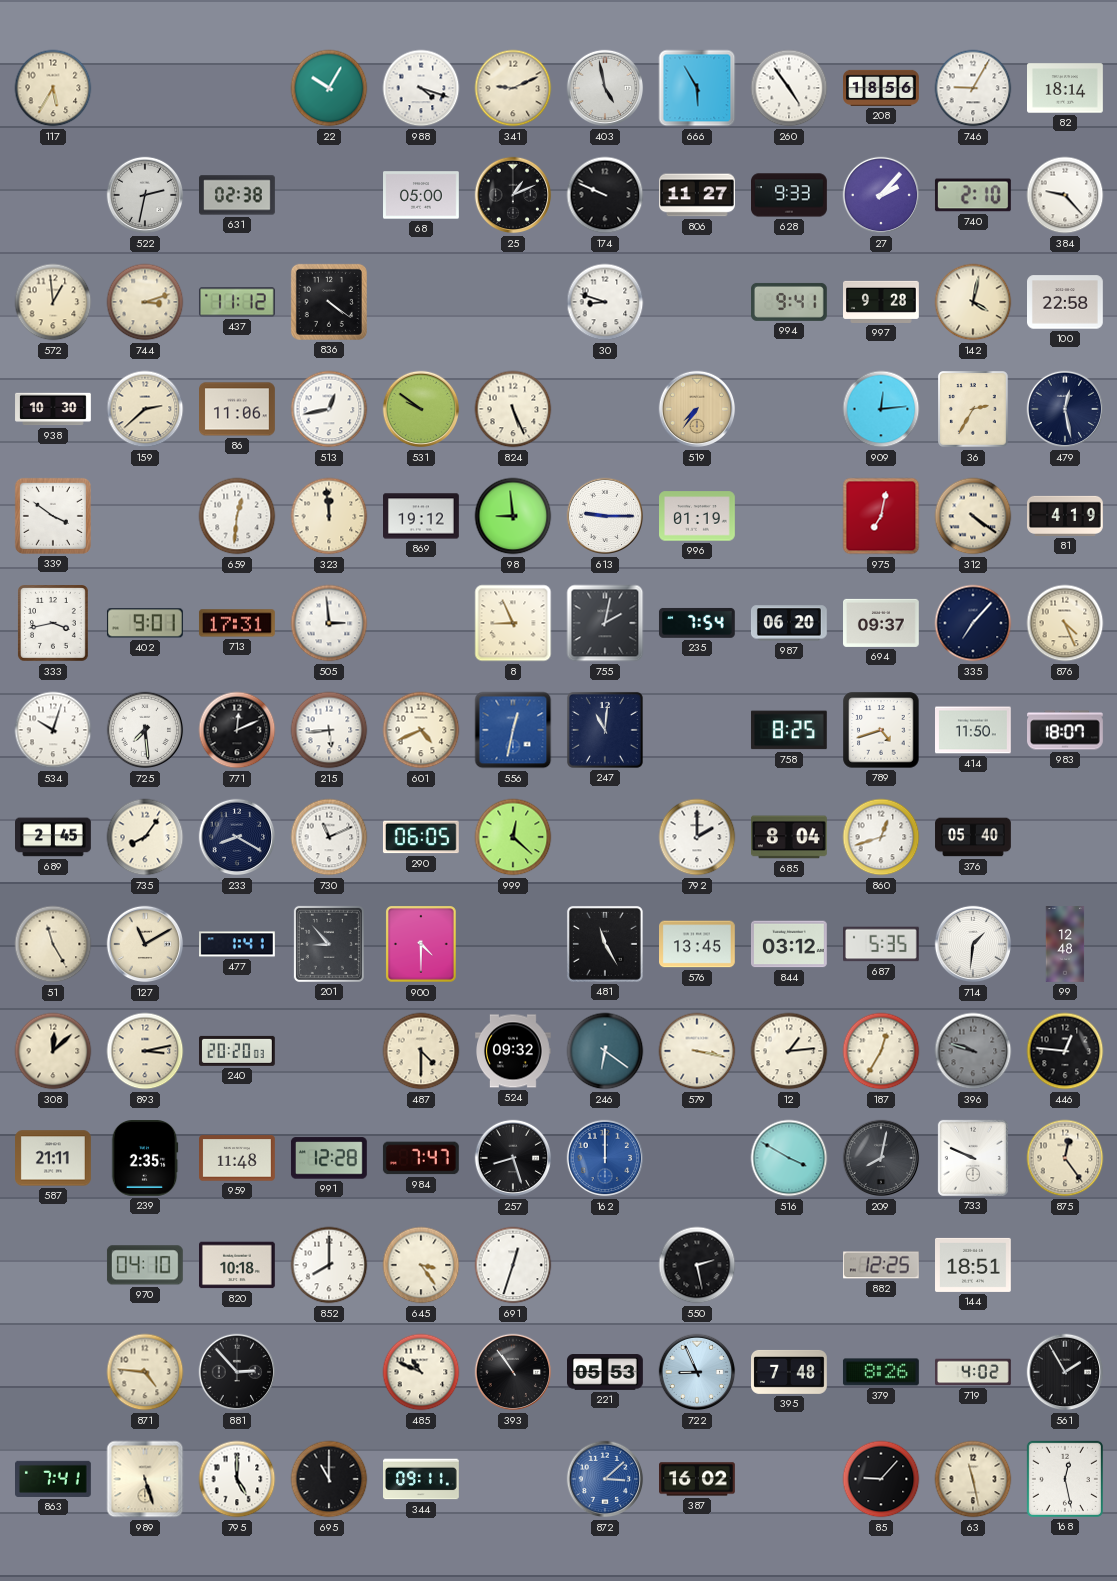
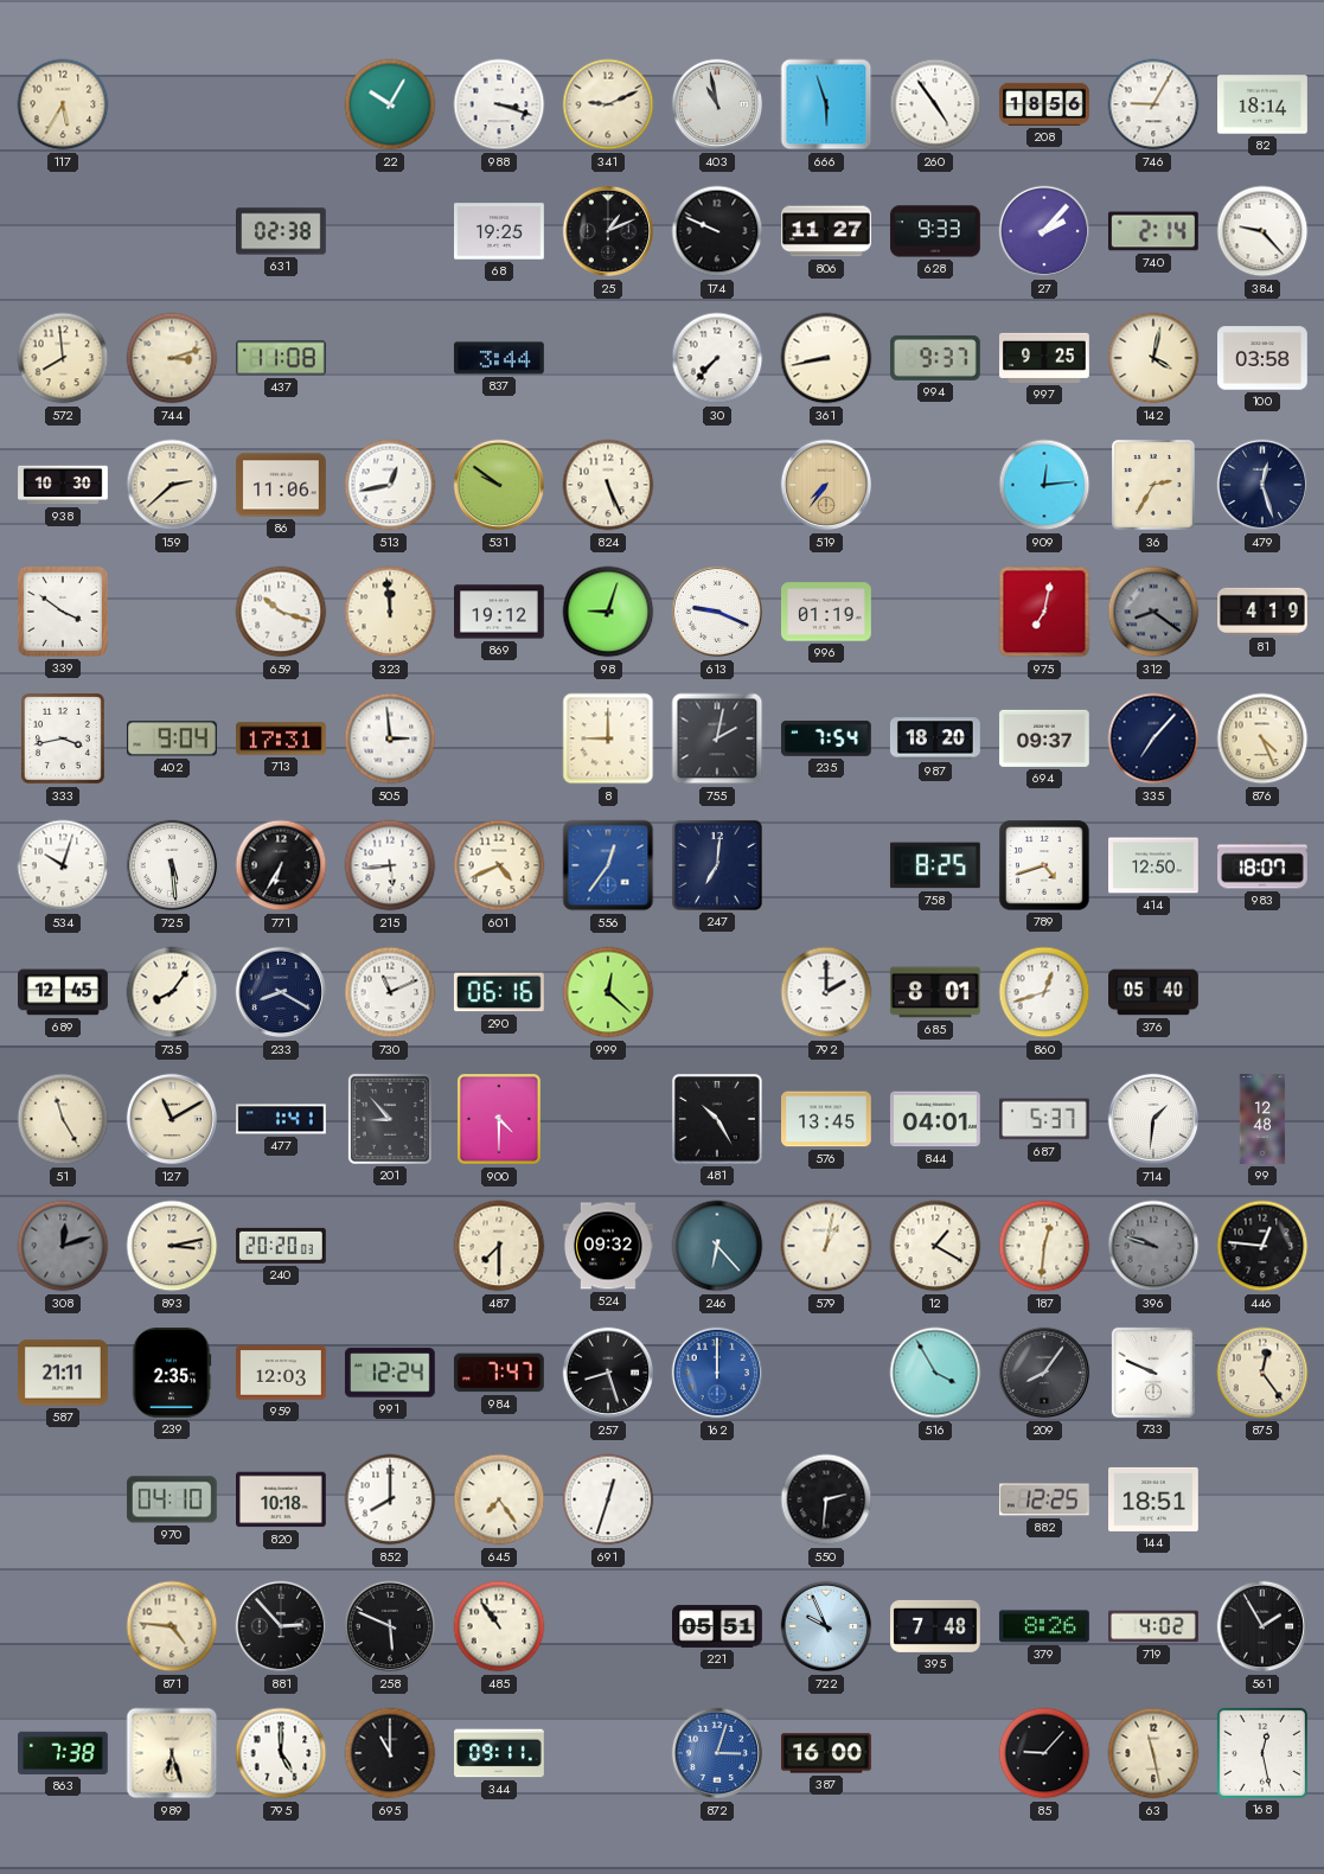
988: 4:18 -> 3:18
403: 4:58 -> 10:58
666: 5:55 -> 5:57
522: 2:32 -> none
68: 05:00 -> 19:25
740: 2:10 -> 2:14
572: 12:59 -> 7:59
437: 11:12 -> 11:08
836: 4:21 -> none
837: none -> 3:44
30: 8:48 -> 7:37
361: none -> 8:43
994: 9:41 -> 9:37
997: 9:28 -> 9:25
100: 22:58 -> 03:58
479: 12:28 -> 12:27
659: 12:31 -> 10:18
98: 8:59 -> 9:03
613: 9:15 -> 9:19
312: 4:21 -> 8:21
312 dial: cream -> grey
402: 9:01 -> 9:04
8: 8:56 -> 9:00
987: 06:20 -> 18:20
725: 7:29 -> 5:29
771: 12:11 -> 6:35
556: 12:32 -> 12:36
247: 11:01 -> 7:01
414: 11:50 -> 12:50
689: 2:45 -> 12:45
290: 06:05 -> 06:16
685: 8:04 -> 8:01
481: 11:25 -> 10:25
844: 03:12 -> 04:01
687: 5:35 -> 5:37
308: 12:08 -> 12:12
308 dial: cream -> grey
487: 4:30 -> 7:30
246: 6:21 -> 6:23
579: 3:17 -> 1:02
12: 1:14 -> 1:20
187: 12:35 -> 12:31
959: 11:48 -> 12:03
991: 12:28 -> 12:24
516: 3:50 -> 3:55
209: 8:02 -> 8:06
645: 3:24 -> 7:24
550: 2:28 -> 2:31
258: none -> 5:49
485: 10:49 -> 10:54
393: 10:54 -> none
221: 05:53 -> 05:51
722: 8:56 -> 9:56
863: 7:41 -> 7:38
989: 5:27 -> 6:27
872: 3:08 -> 3:03
387: 16:02 -> 16:00
